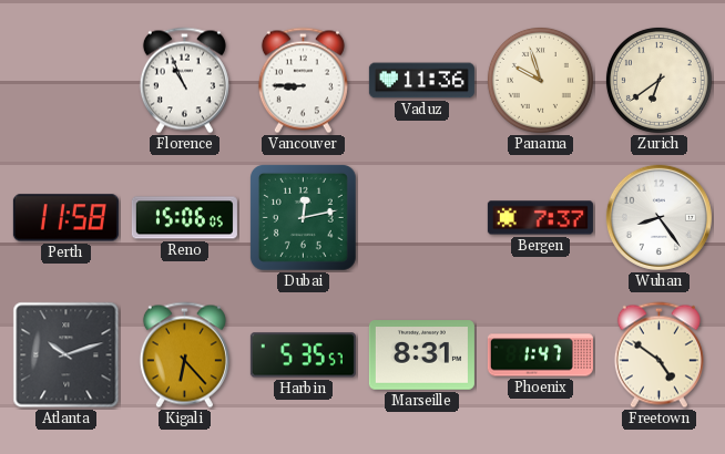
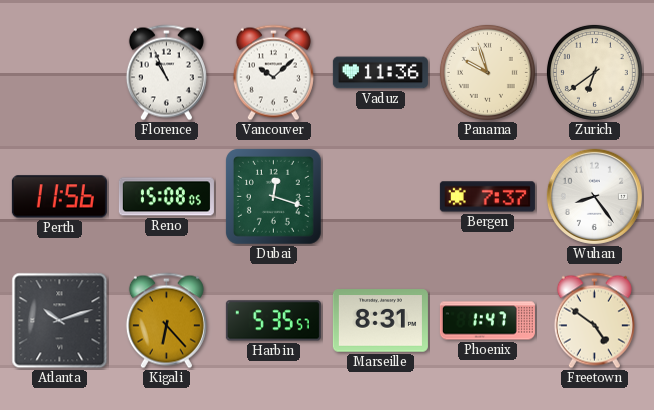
Vancouver: 8:45 -> 10:08
Perth: 11:58 -> 11:56
Reno: 15:06 -> 15:08
Dubai: 12:13 -> 12:18
